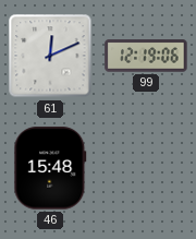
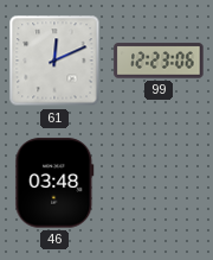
99: 12:19 -> 12:23
46: 15:48 -> 03:48
